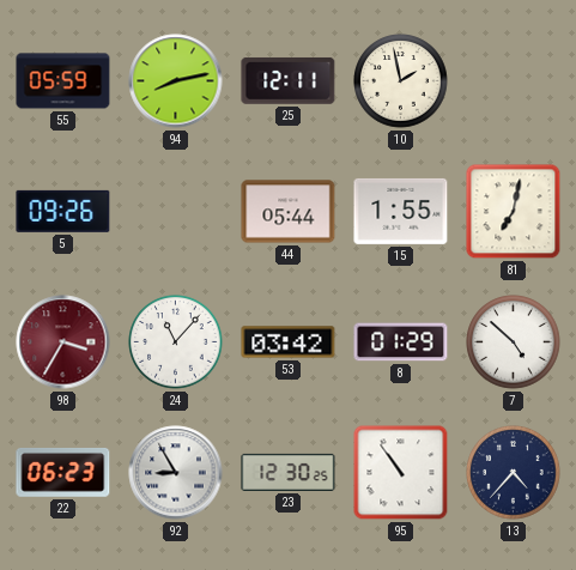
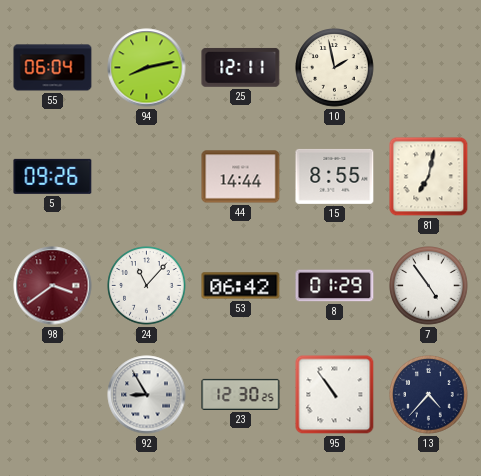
55: 05:59 -> 06:04
44: 05:44 -> 14:44
15: 1:55 -> 8:55
98: 3:35 -> 3:39
53: 03:42 -> 06:42
7: 4:52 -> 4:54
22: 06:23 -> none
